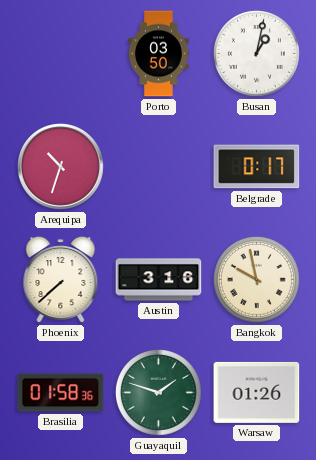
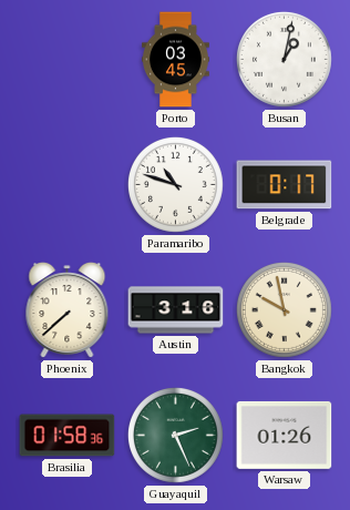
Porto: 03:50 -> 03:45
Arequipa: 10:33 -> none
Paramaribo: none -> 10:48
Guayaquil: 1:48 -> 2:26
